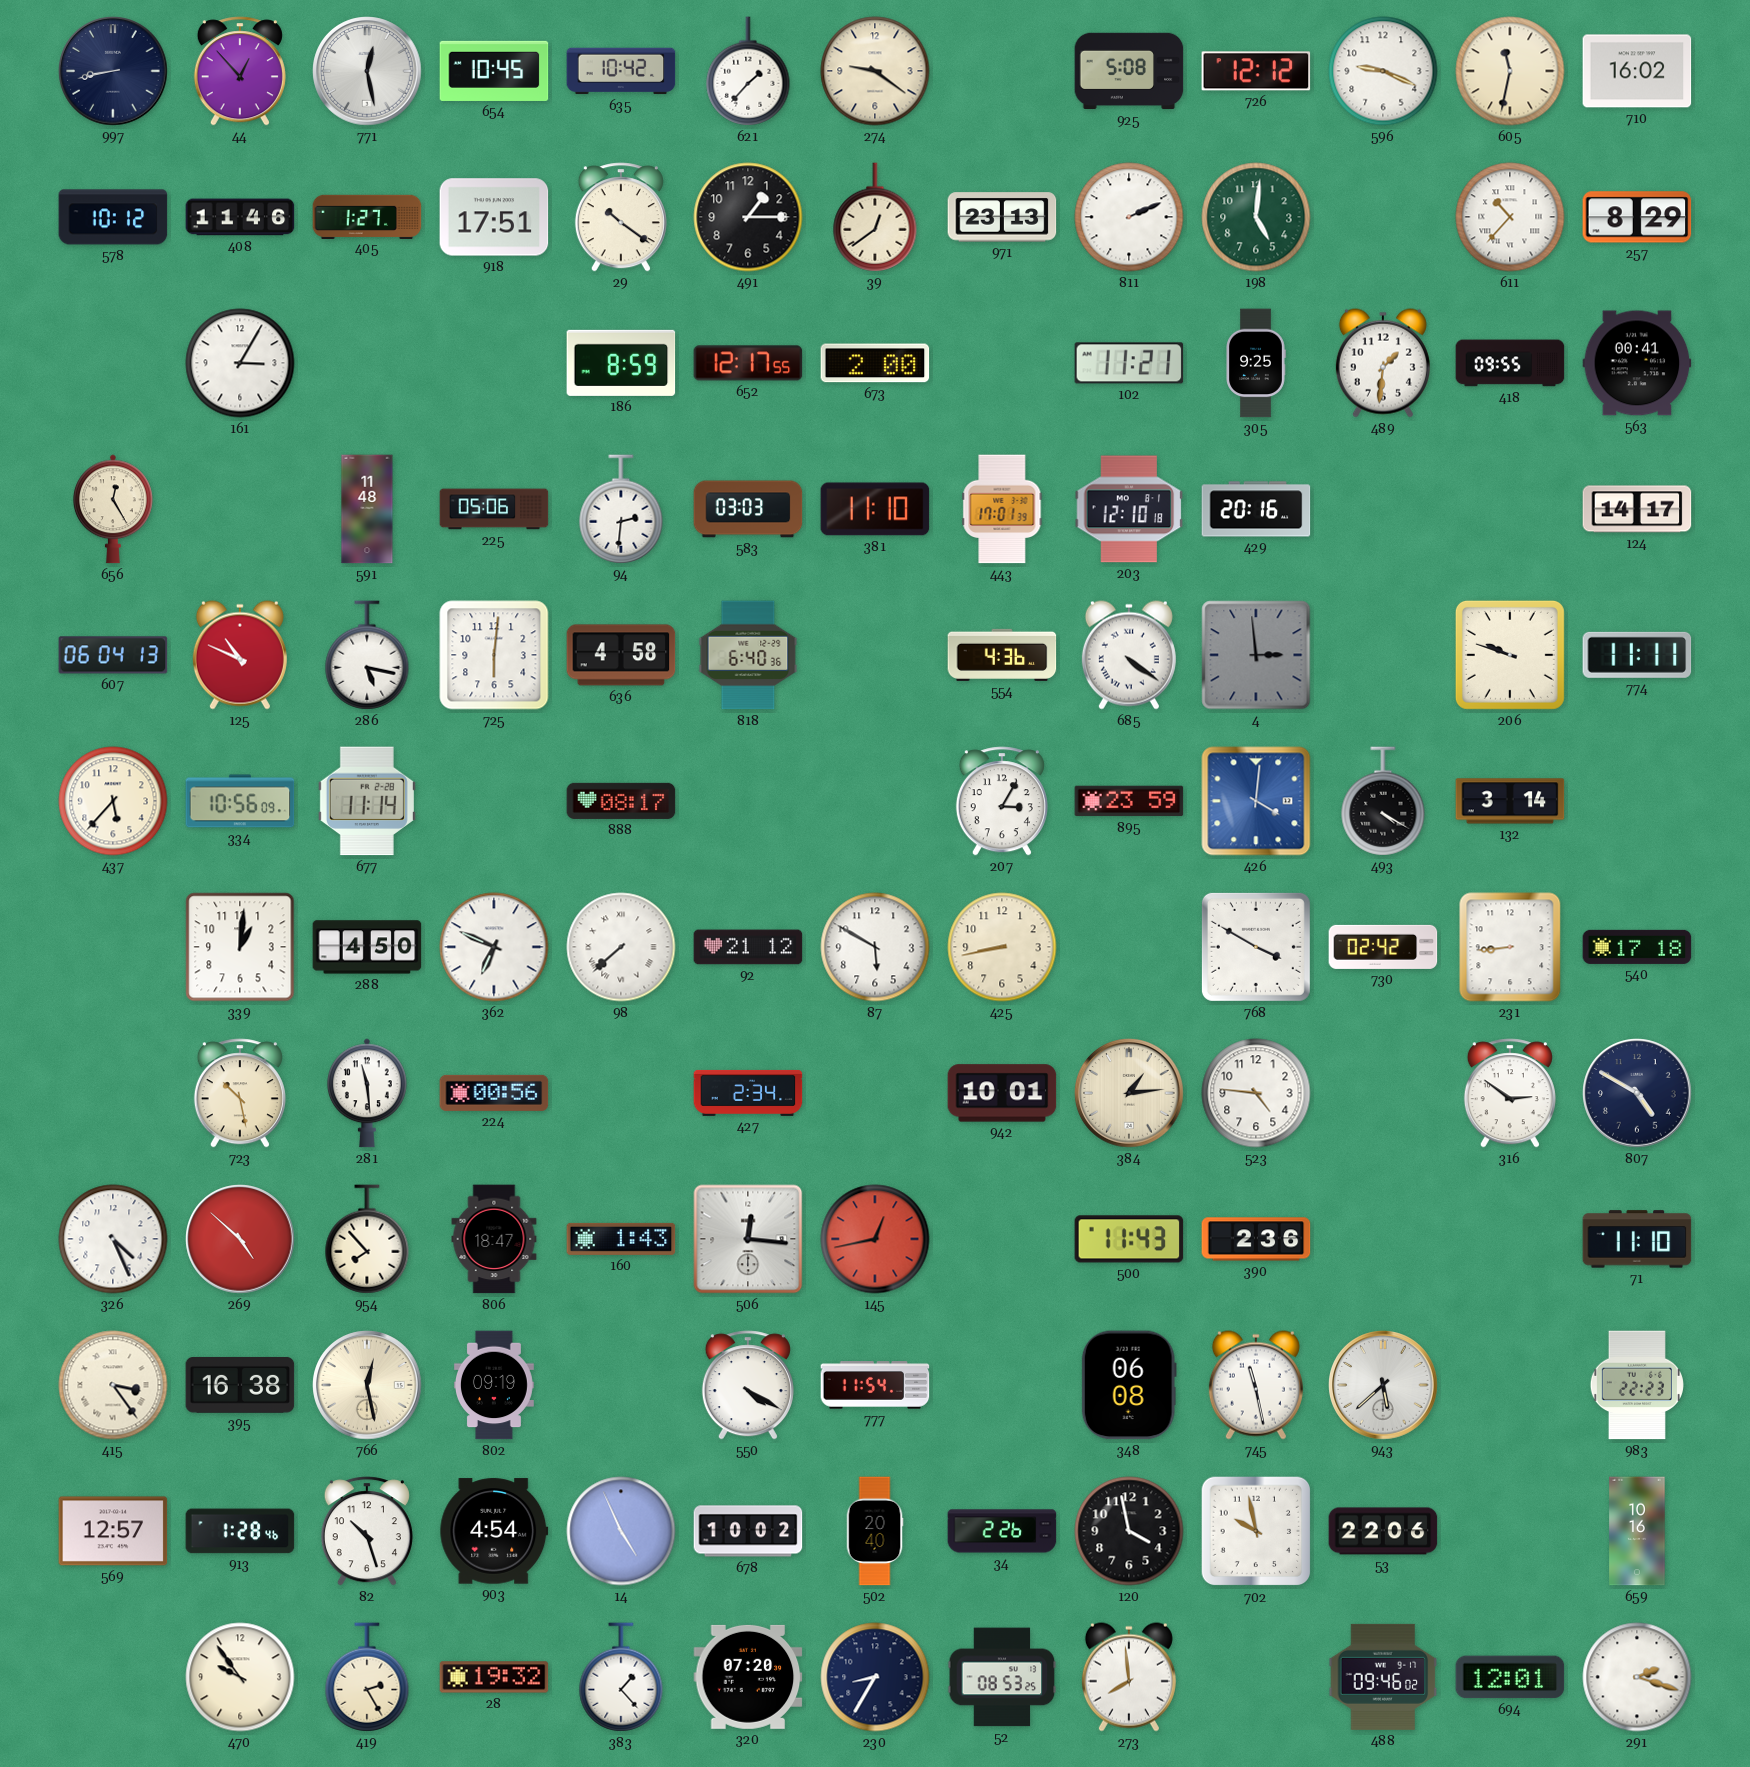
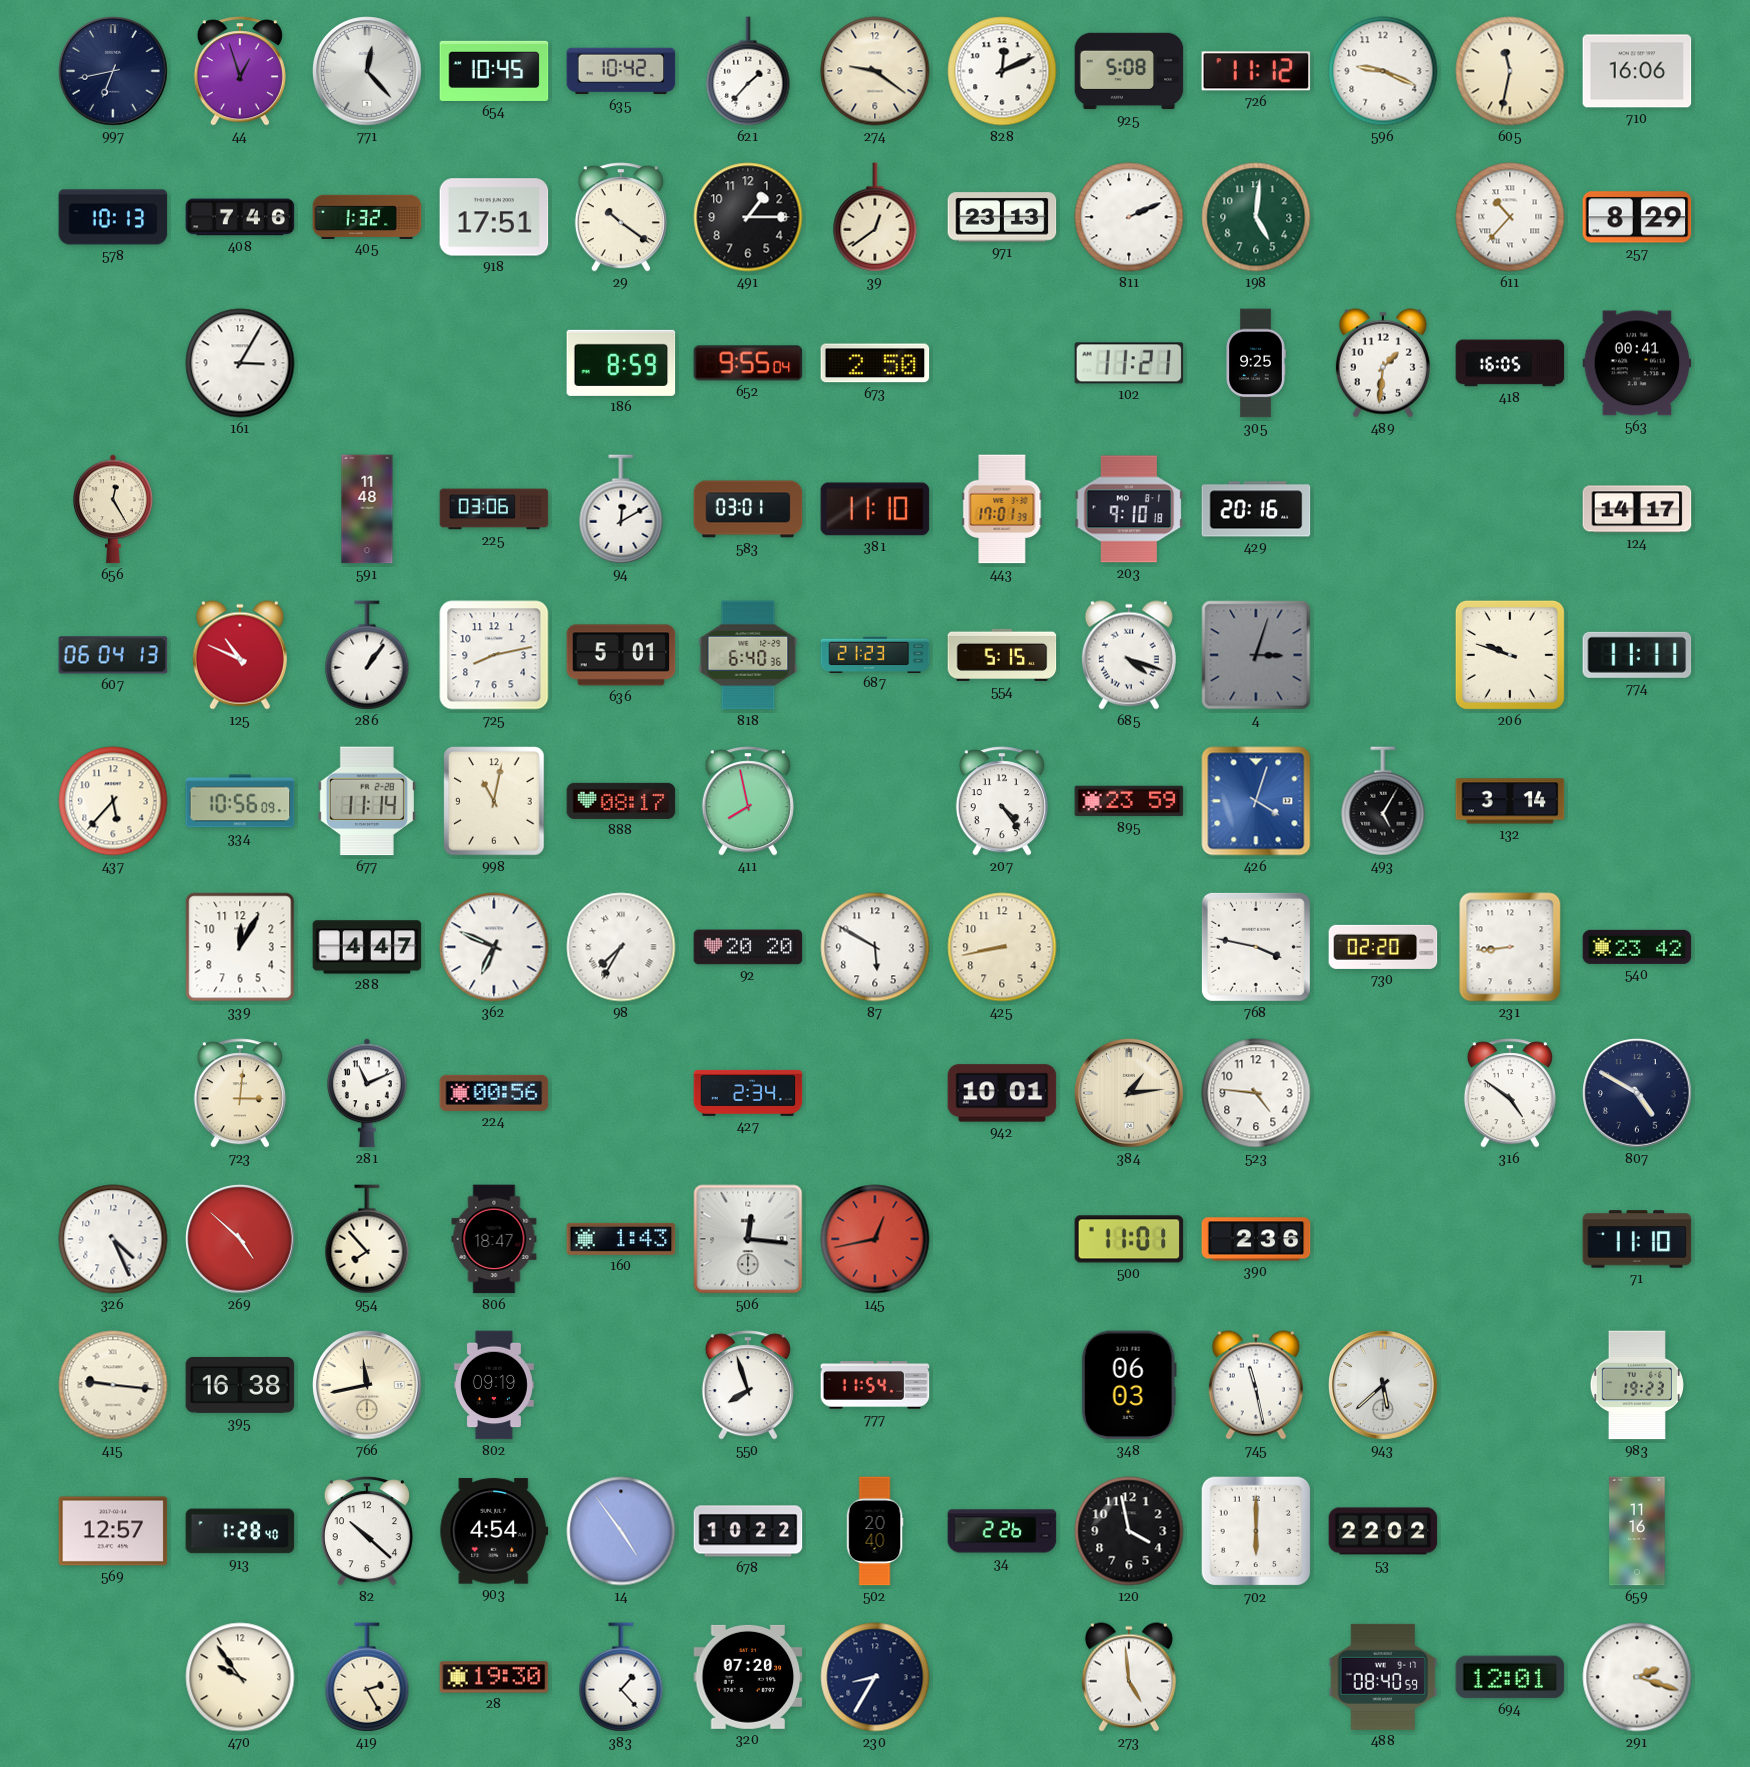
997: 8:43 -> 6:43
44: 12:53 -> 12:57
771: 12:28 -> 12:23
828: none -> 12:11
726: 12:12 -> 11:12
710: 16:02 -> 16:06
578: 10:12 -> 10:13
408: 11:46 -> 7:46
405: 1:27 -> 1:32
652: 12:17 -> 9:55
673: 2:00 -> 2:50
418: 09:55 -> 16:05
225: 05:06 -> 03:06
94: 2:31 -> 12:10
583: 03:03 -> 03:01
203: 12:10 -> 9:10
286: 5:17 -> 1:06
725: 6:01 -> 8:13
636: 4:58 -> 5:01
687: none -> 21:23
554: 4:36 -> 5:15
685: 4:21 -> 4:18
4: 2:59 -> 3:03
998: none -> 11:02
411: none -> 7:58
207: 3:05 -> 4:24
426: 4:01 -> 4:03
493: 4:20 -> 5:05
339: 1:01 -> 12:05
288: 4:50 -> 4:47
98: 7:38 -> 7:35
92: 21:12 -> 20:20
768: 3:50 -> 3:47
730: 02:42 -> 02:20
540: 17:18 -> 23:42
723: 10:28 -> 3:01
281: 11:29 -> 11:11
316: 2:51 -> 4:51
500: 11:43 -> 11:01
415: 3:24 -> 9:16
766: 12:28 -> 11:43
550: 4:20 -> 7:57
348: 06:08 -> 06:03
983: 22:23 -> 19:23
913: 1:28:46 -> 1:28:40
82: 10:27 -> 10:22
14: 4:56 -> 4:54
678: 10:02 -> 10:22
702: 9:58 -> 6:00
53: 22:06 -> 22:02
659: 10:16 -> 11:16
28: 19:32 -> 19:30
52: 08:53 -> none
273: 7:59 -> 4:59
488: 09:46 -> 08:40
